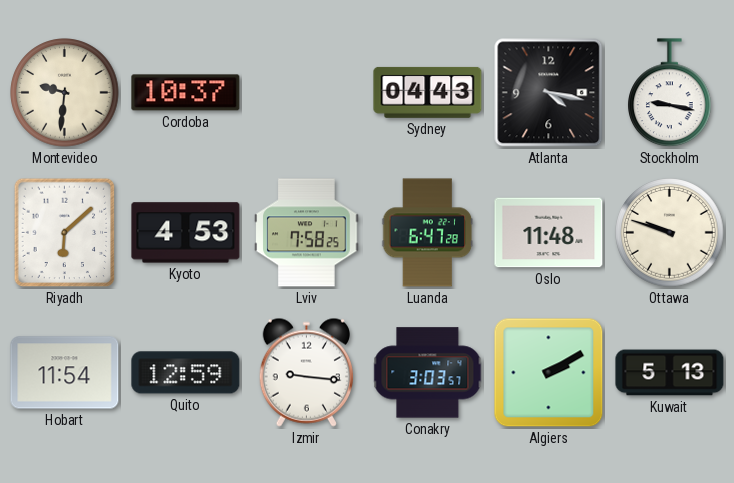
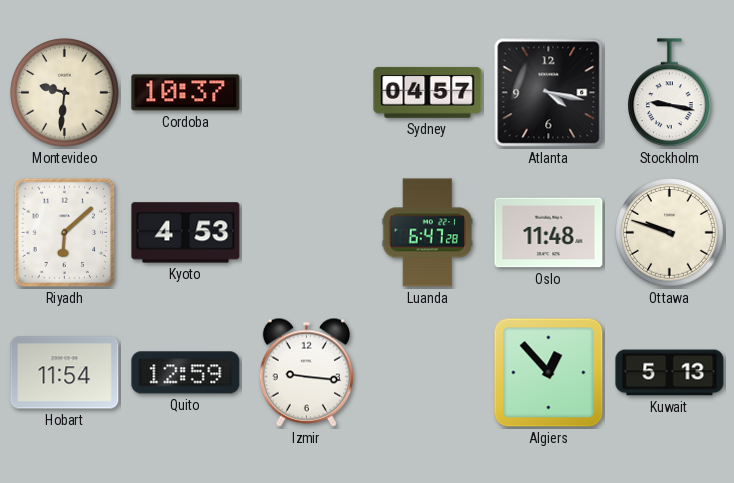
Sydney: 04:43 -> 04:57
Lviv: 7:58 -> none
Conakry: 3:03 -> none
Algiers: 2:10 -> 12:53
